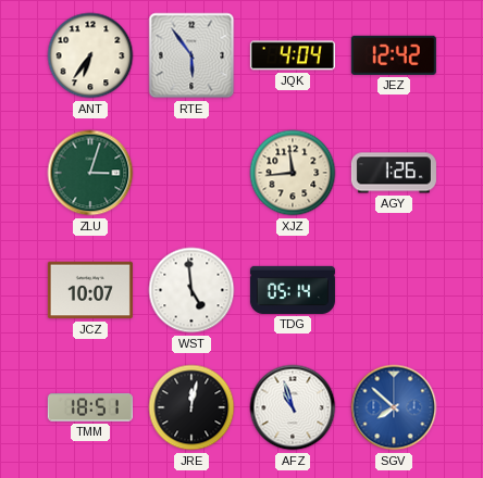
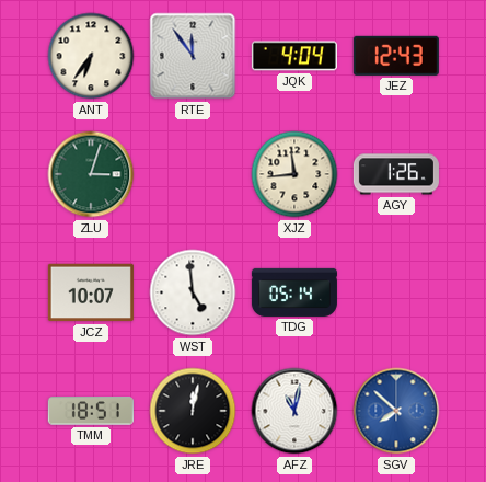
RTE: 5:54 -> 11:54
JEZ: 12:42 -> 12:43
AFZ: 10:57 -> 11:02
